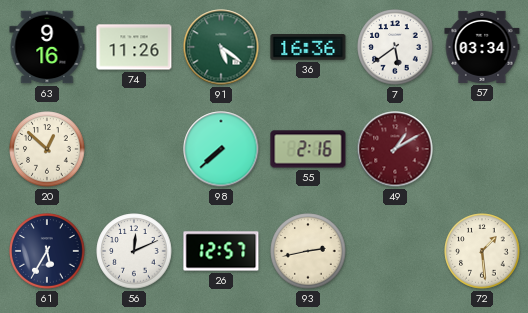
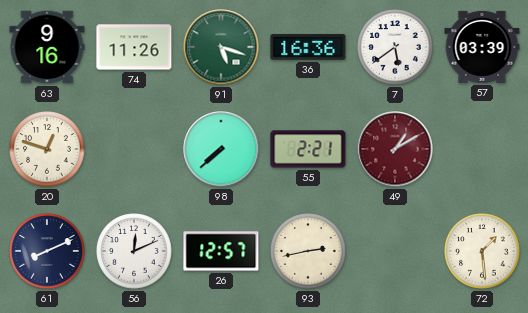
91: 5:21 -> 5:18
57: 03:34 -> 03:39
20: 12:52 -> 12:48
55: 2:16 -> 2:21
61: 5:35 -> 8:11
